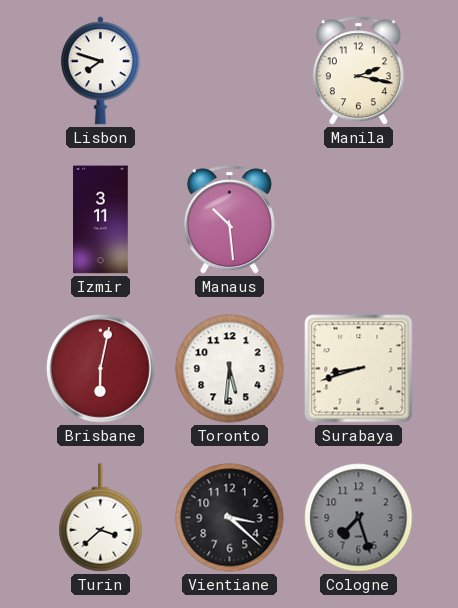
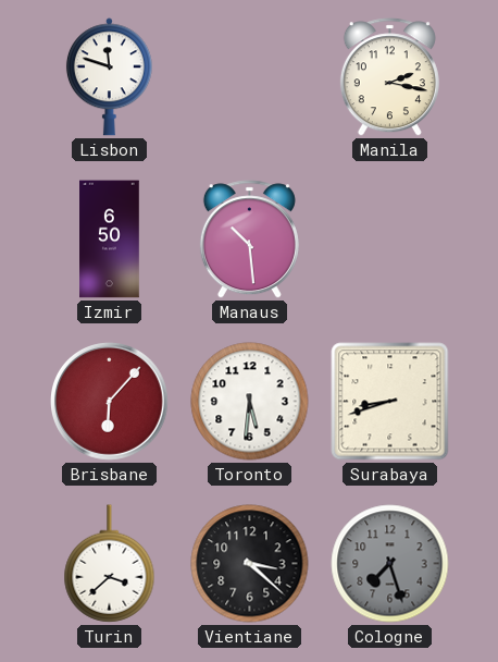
Lisbon: 7:48 -> 11:48
Izmir: 3:11 -> 6:50
Brisbane: 6:02 -> 6:07
